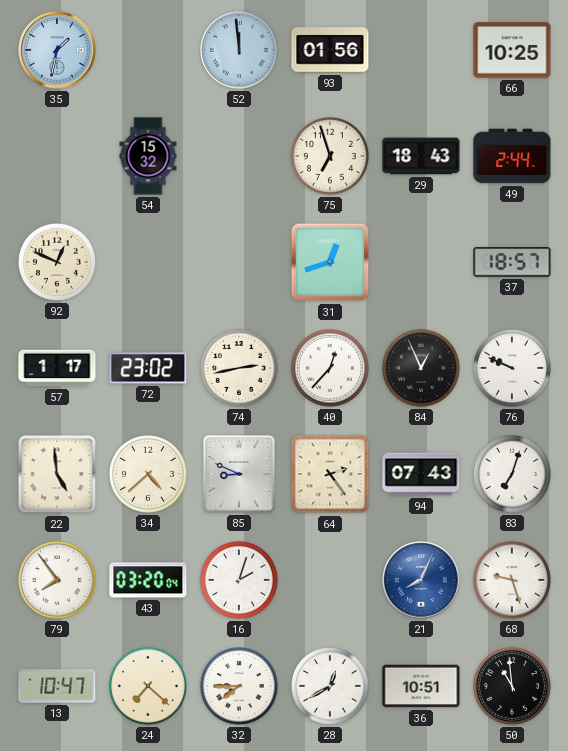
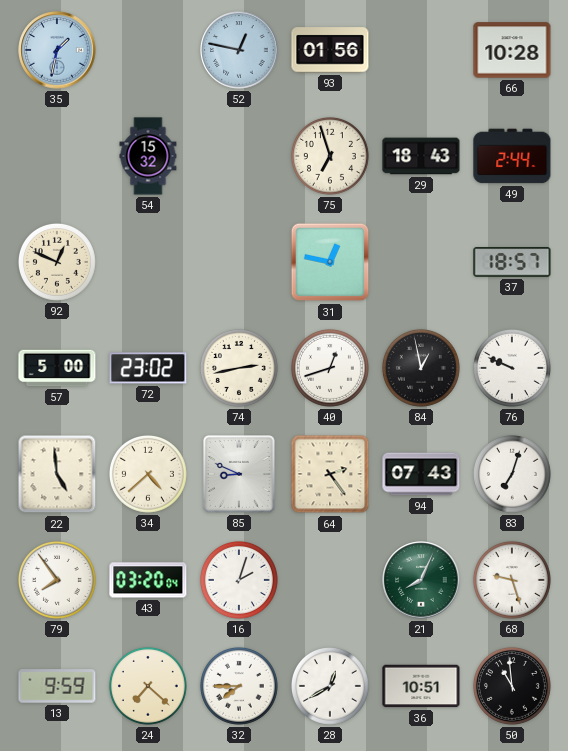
52: 11:59 -> 12:47
66: 10:25 -> 10:28
31: 12:42 -> 12:47
57: 1:17 -> 5:00
40: 12:37 -> 12:42
84: 12:56 -> 12:58
21 dial: blue -> green
13: 10:47 -> 9:59
